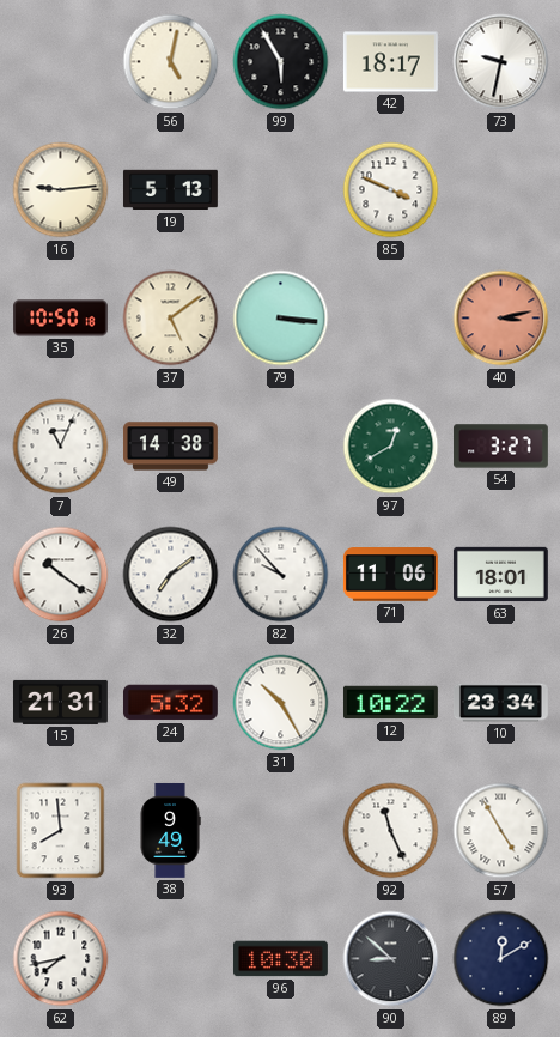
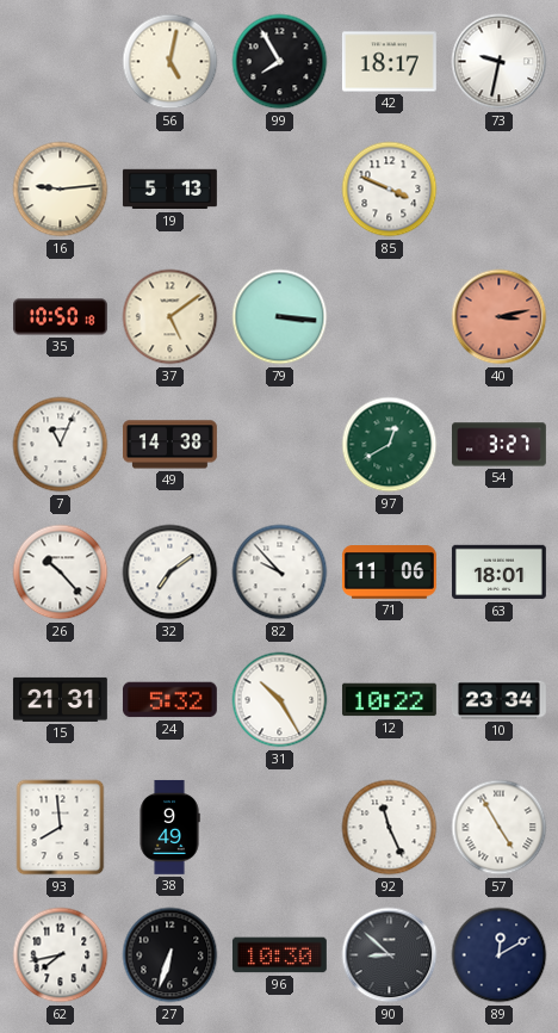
99: 5:55 -> 7:55
26: 10:21 -> 10:23
27: none -> 6:33
